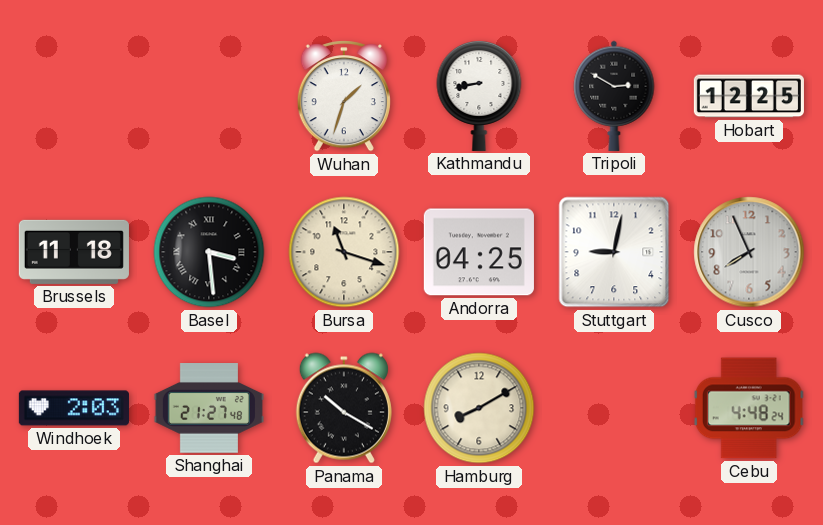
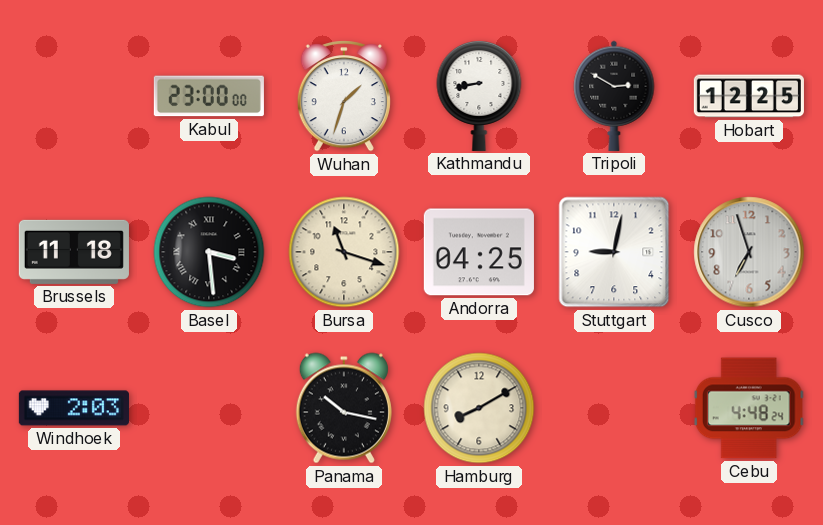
Kabul: none -> 23:00
Cusco: 7:56 -> 6:57
Shanghai: 21:27 -> none
Panama: 10:20 -> 10:17
